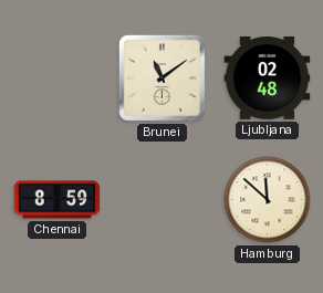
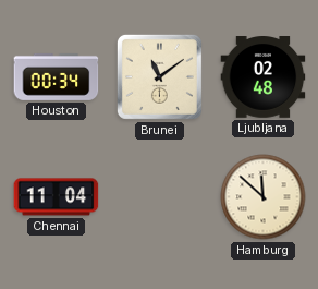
Houston: none -> 00:34
Chennai: 8:59 -> 11:04
